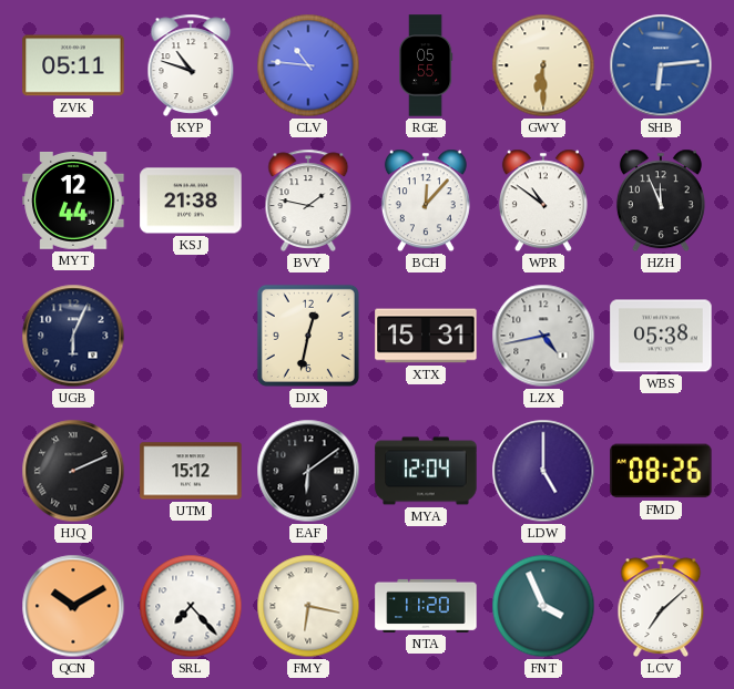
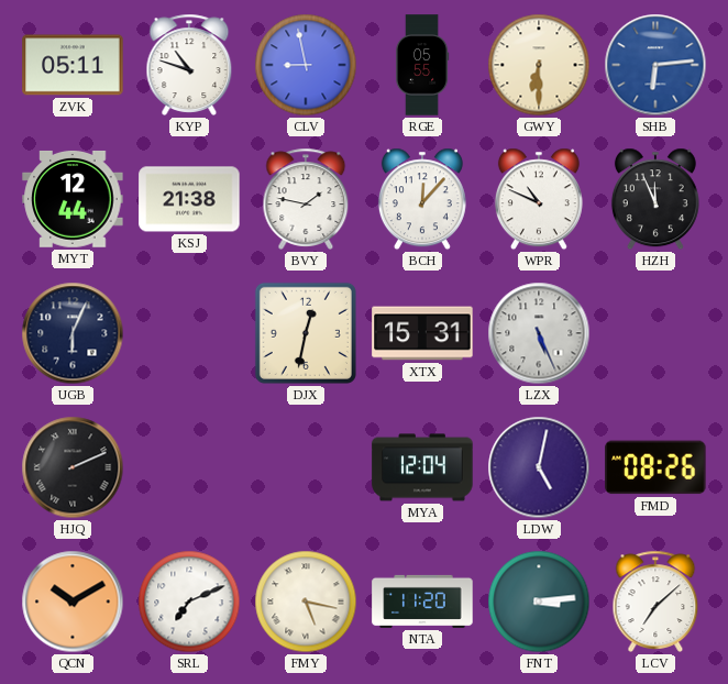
CLV: 10:46 -> 8:58
WPR: 10:51 -> 10:49
LZX: 4:43 -> 5:26
WBS: 05:38 -> none
UTM: 15:12 -> none
EAF: 6:09 -> none
LDW: 5:00 -> 5:02
SRL: 7:23 -> 7:11
FMY: 6:17 -> 5:17
FNT: 3:56 -> 3:14
